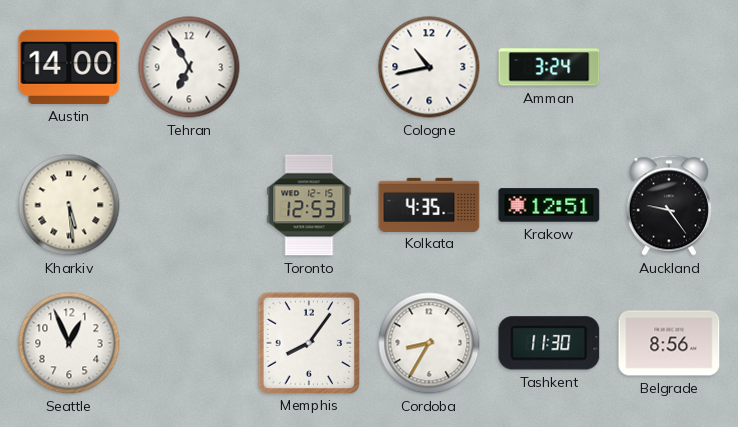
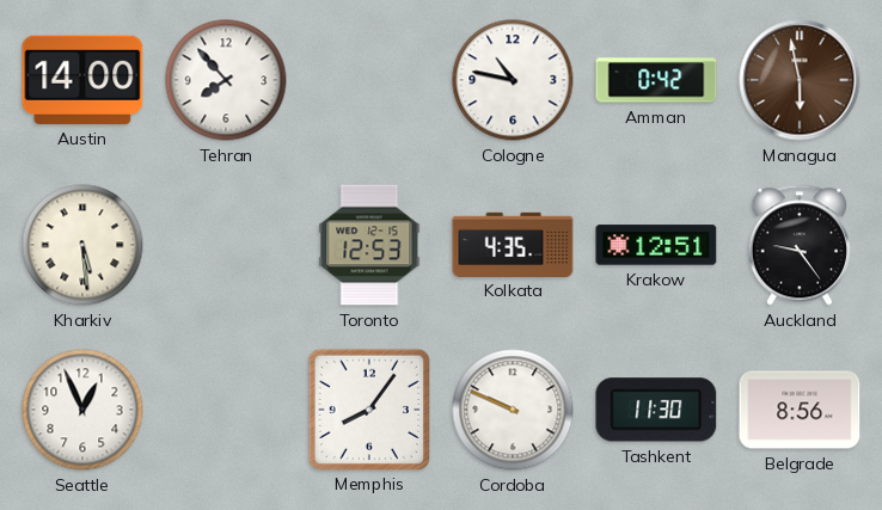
Tehran: 6:55 -> 7:53
Cologne: 10:43 -> 10:47
Amman: 3:24 -> 0:42
Managua: none -> 5:58
Cordoba: 8:35 -> 9:49
